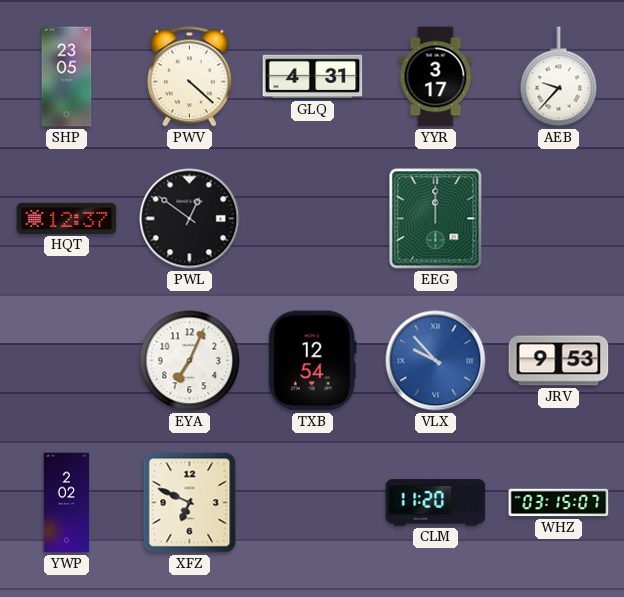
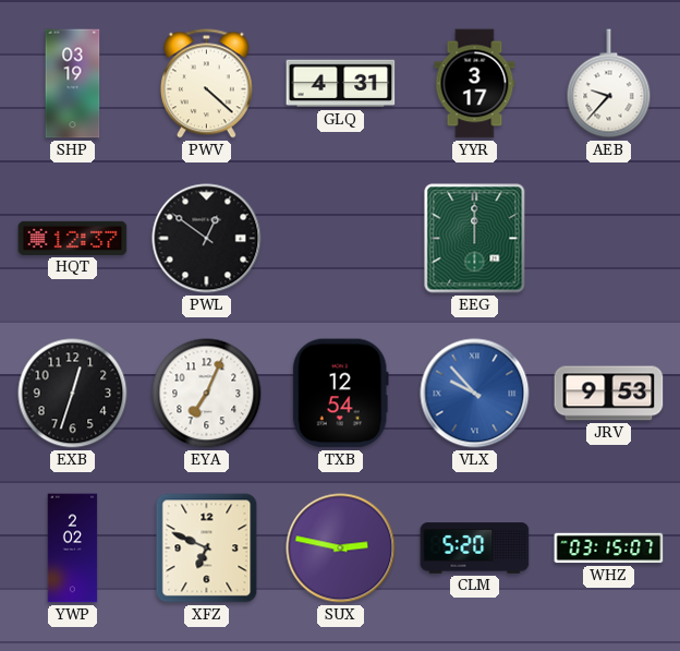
SHP: 23:05 -> 03:19
EXB: none -> 12:33
SUX: none -> 2:47
CLM: 11:20 -> 5:20
